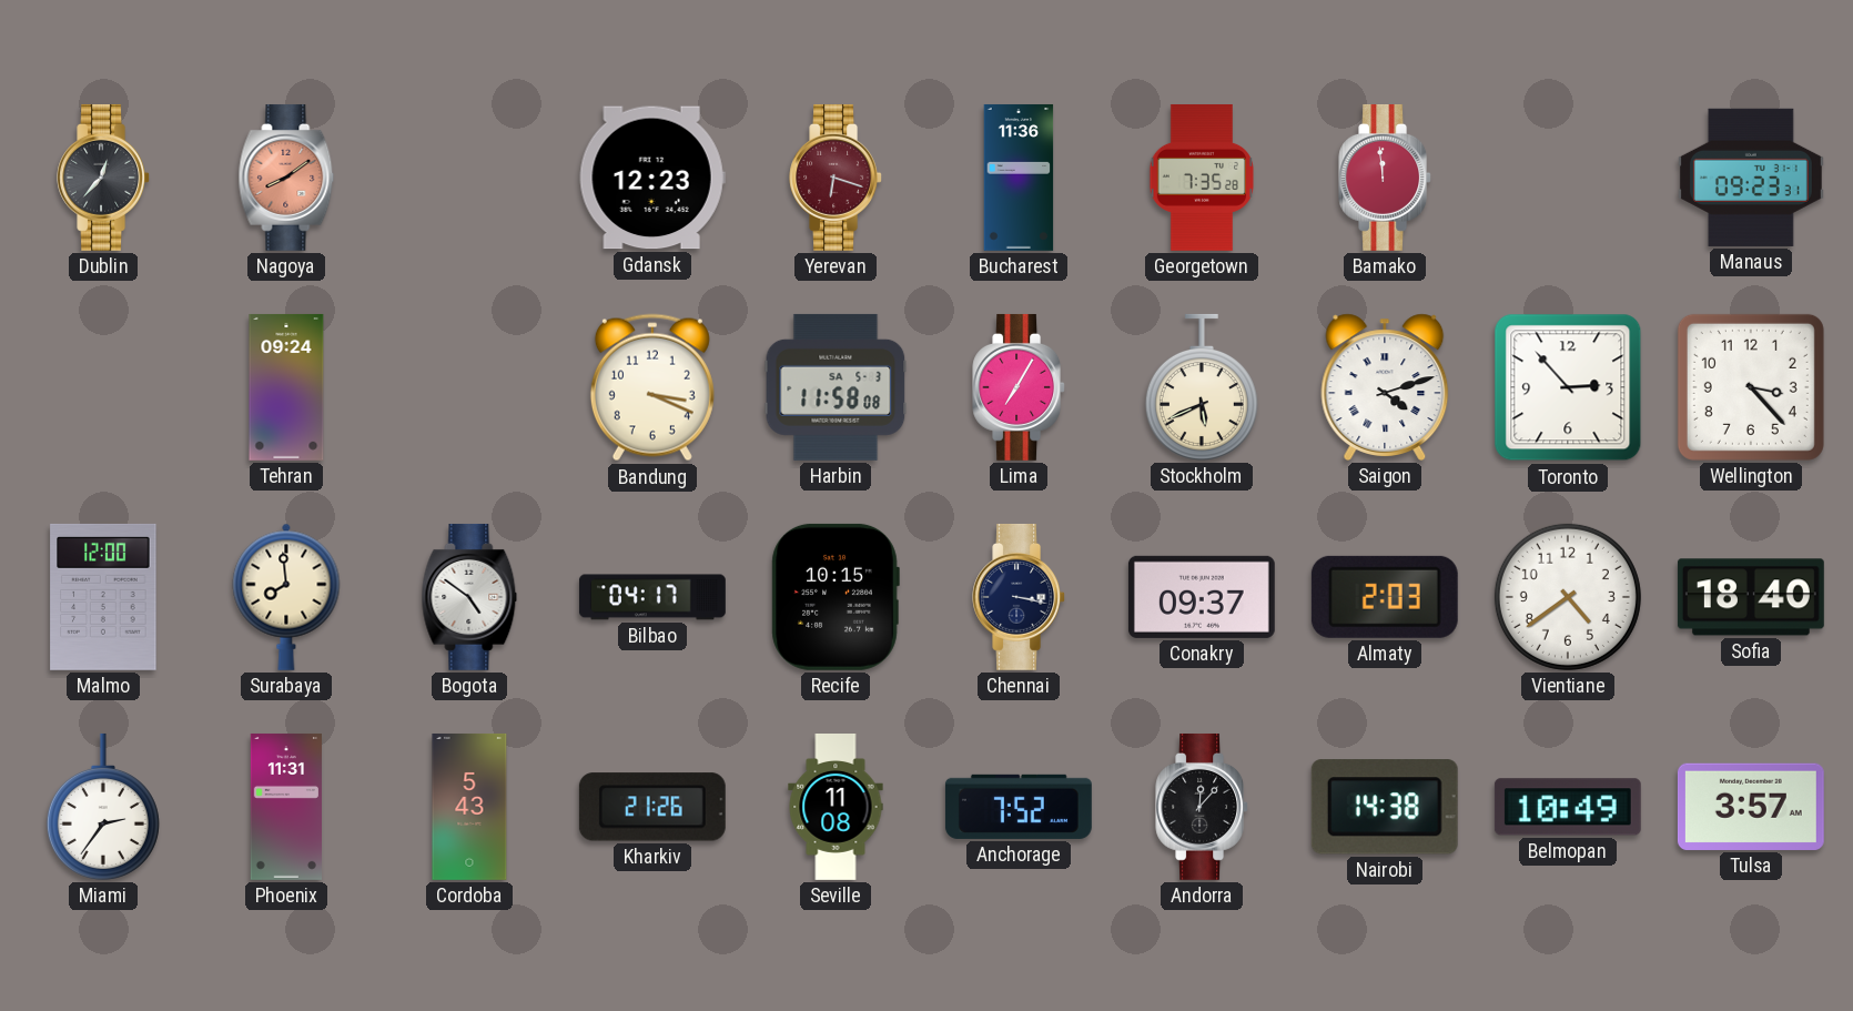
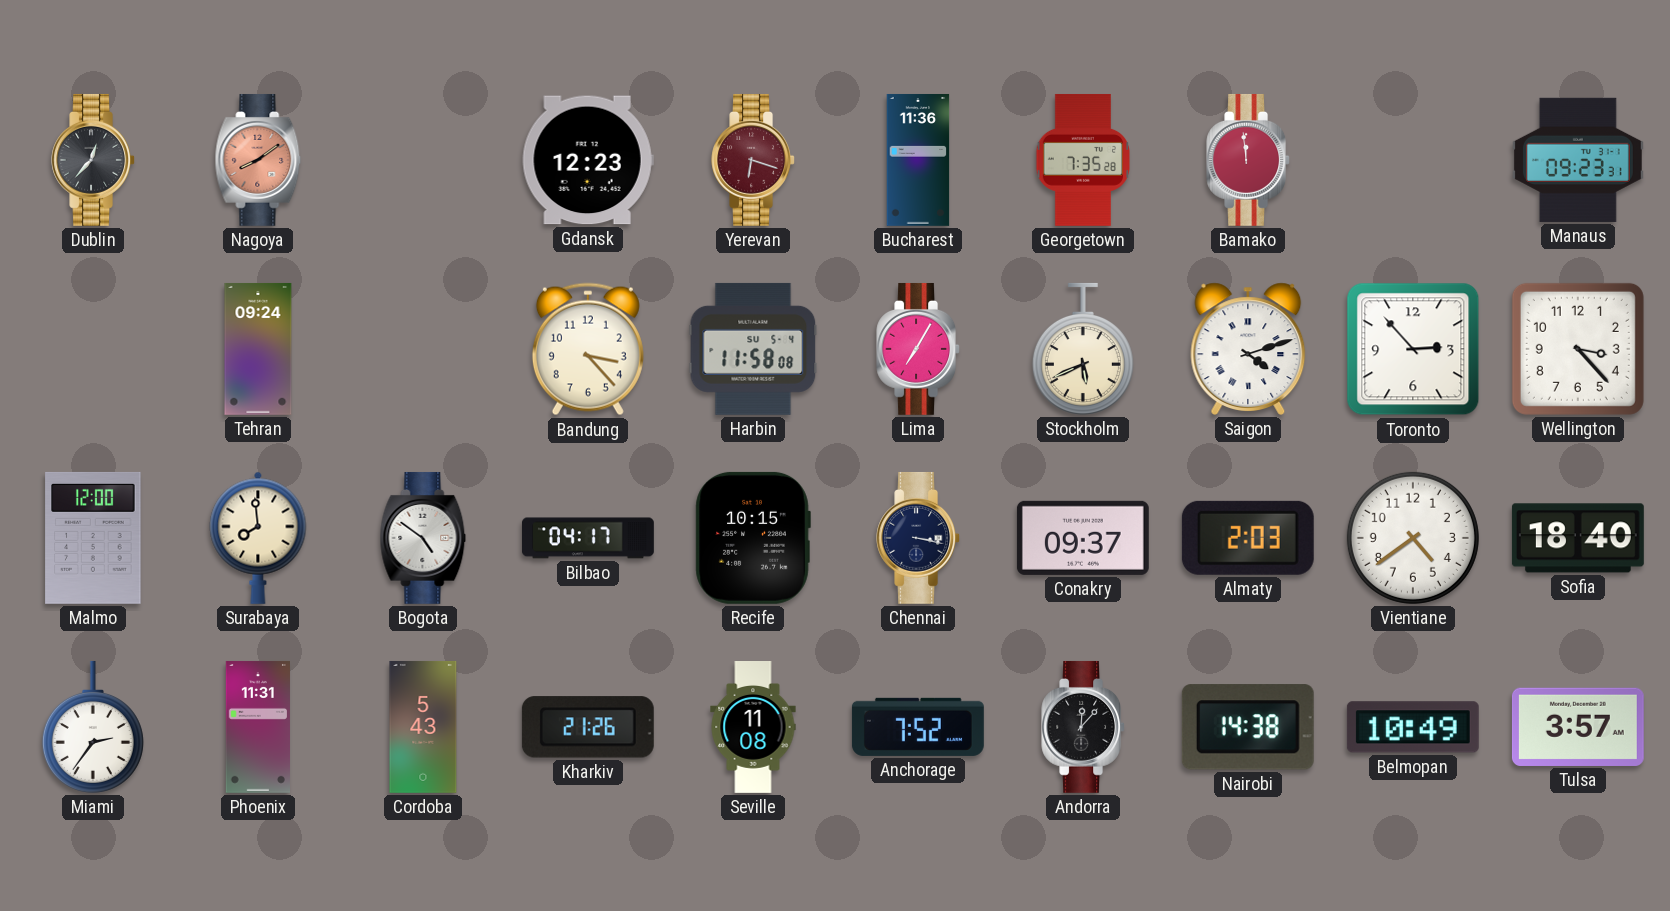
Bandung: 3:19 -> 3:23
Harbin date: SA 5-3 -> SU 5-4
